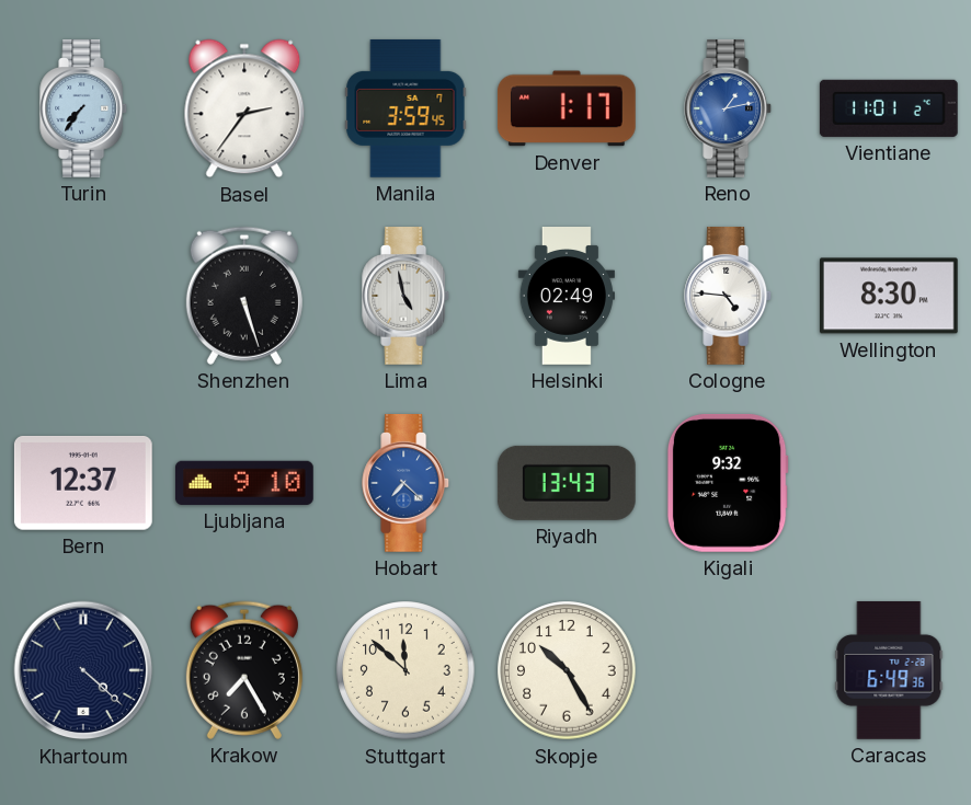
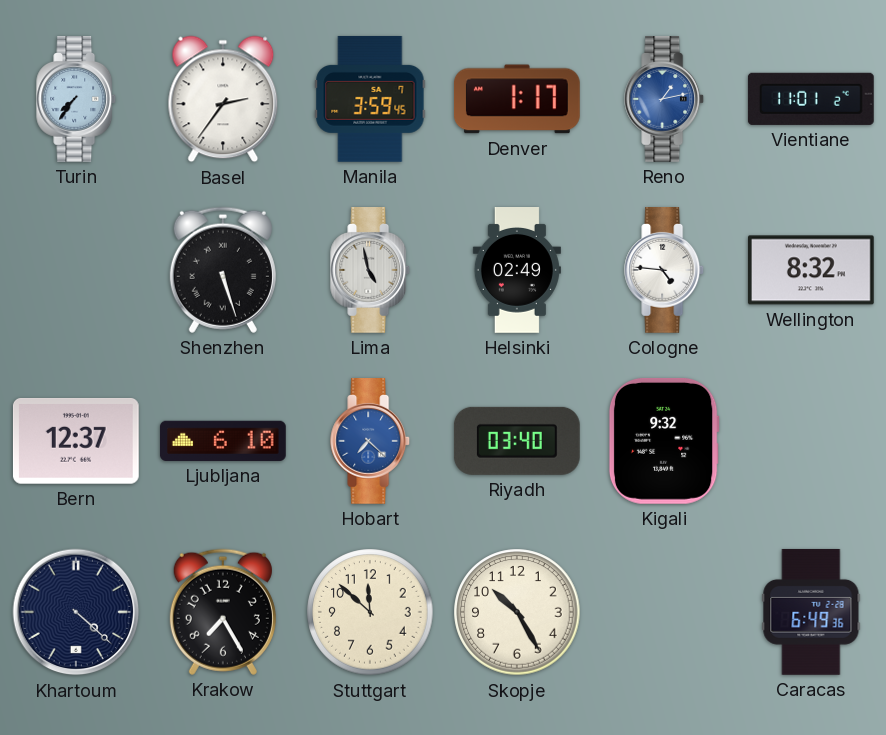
Wellington: 8:30 -> 8:32
Ljubljana: 9:10 -> 6:10
Riyadh: 13:43 -> 03:40
